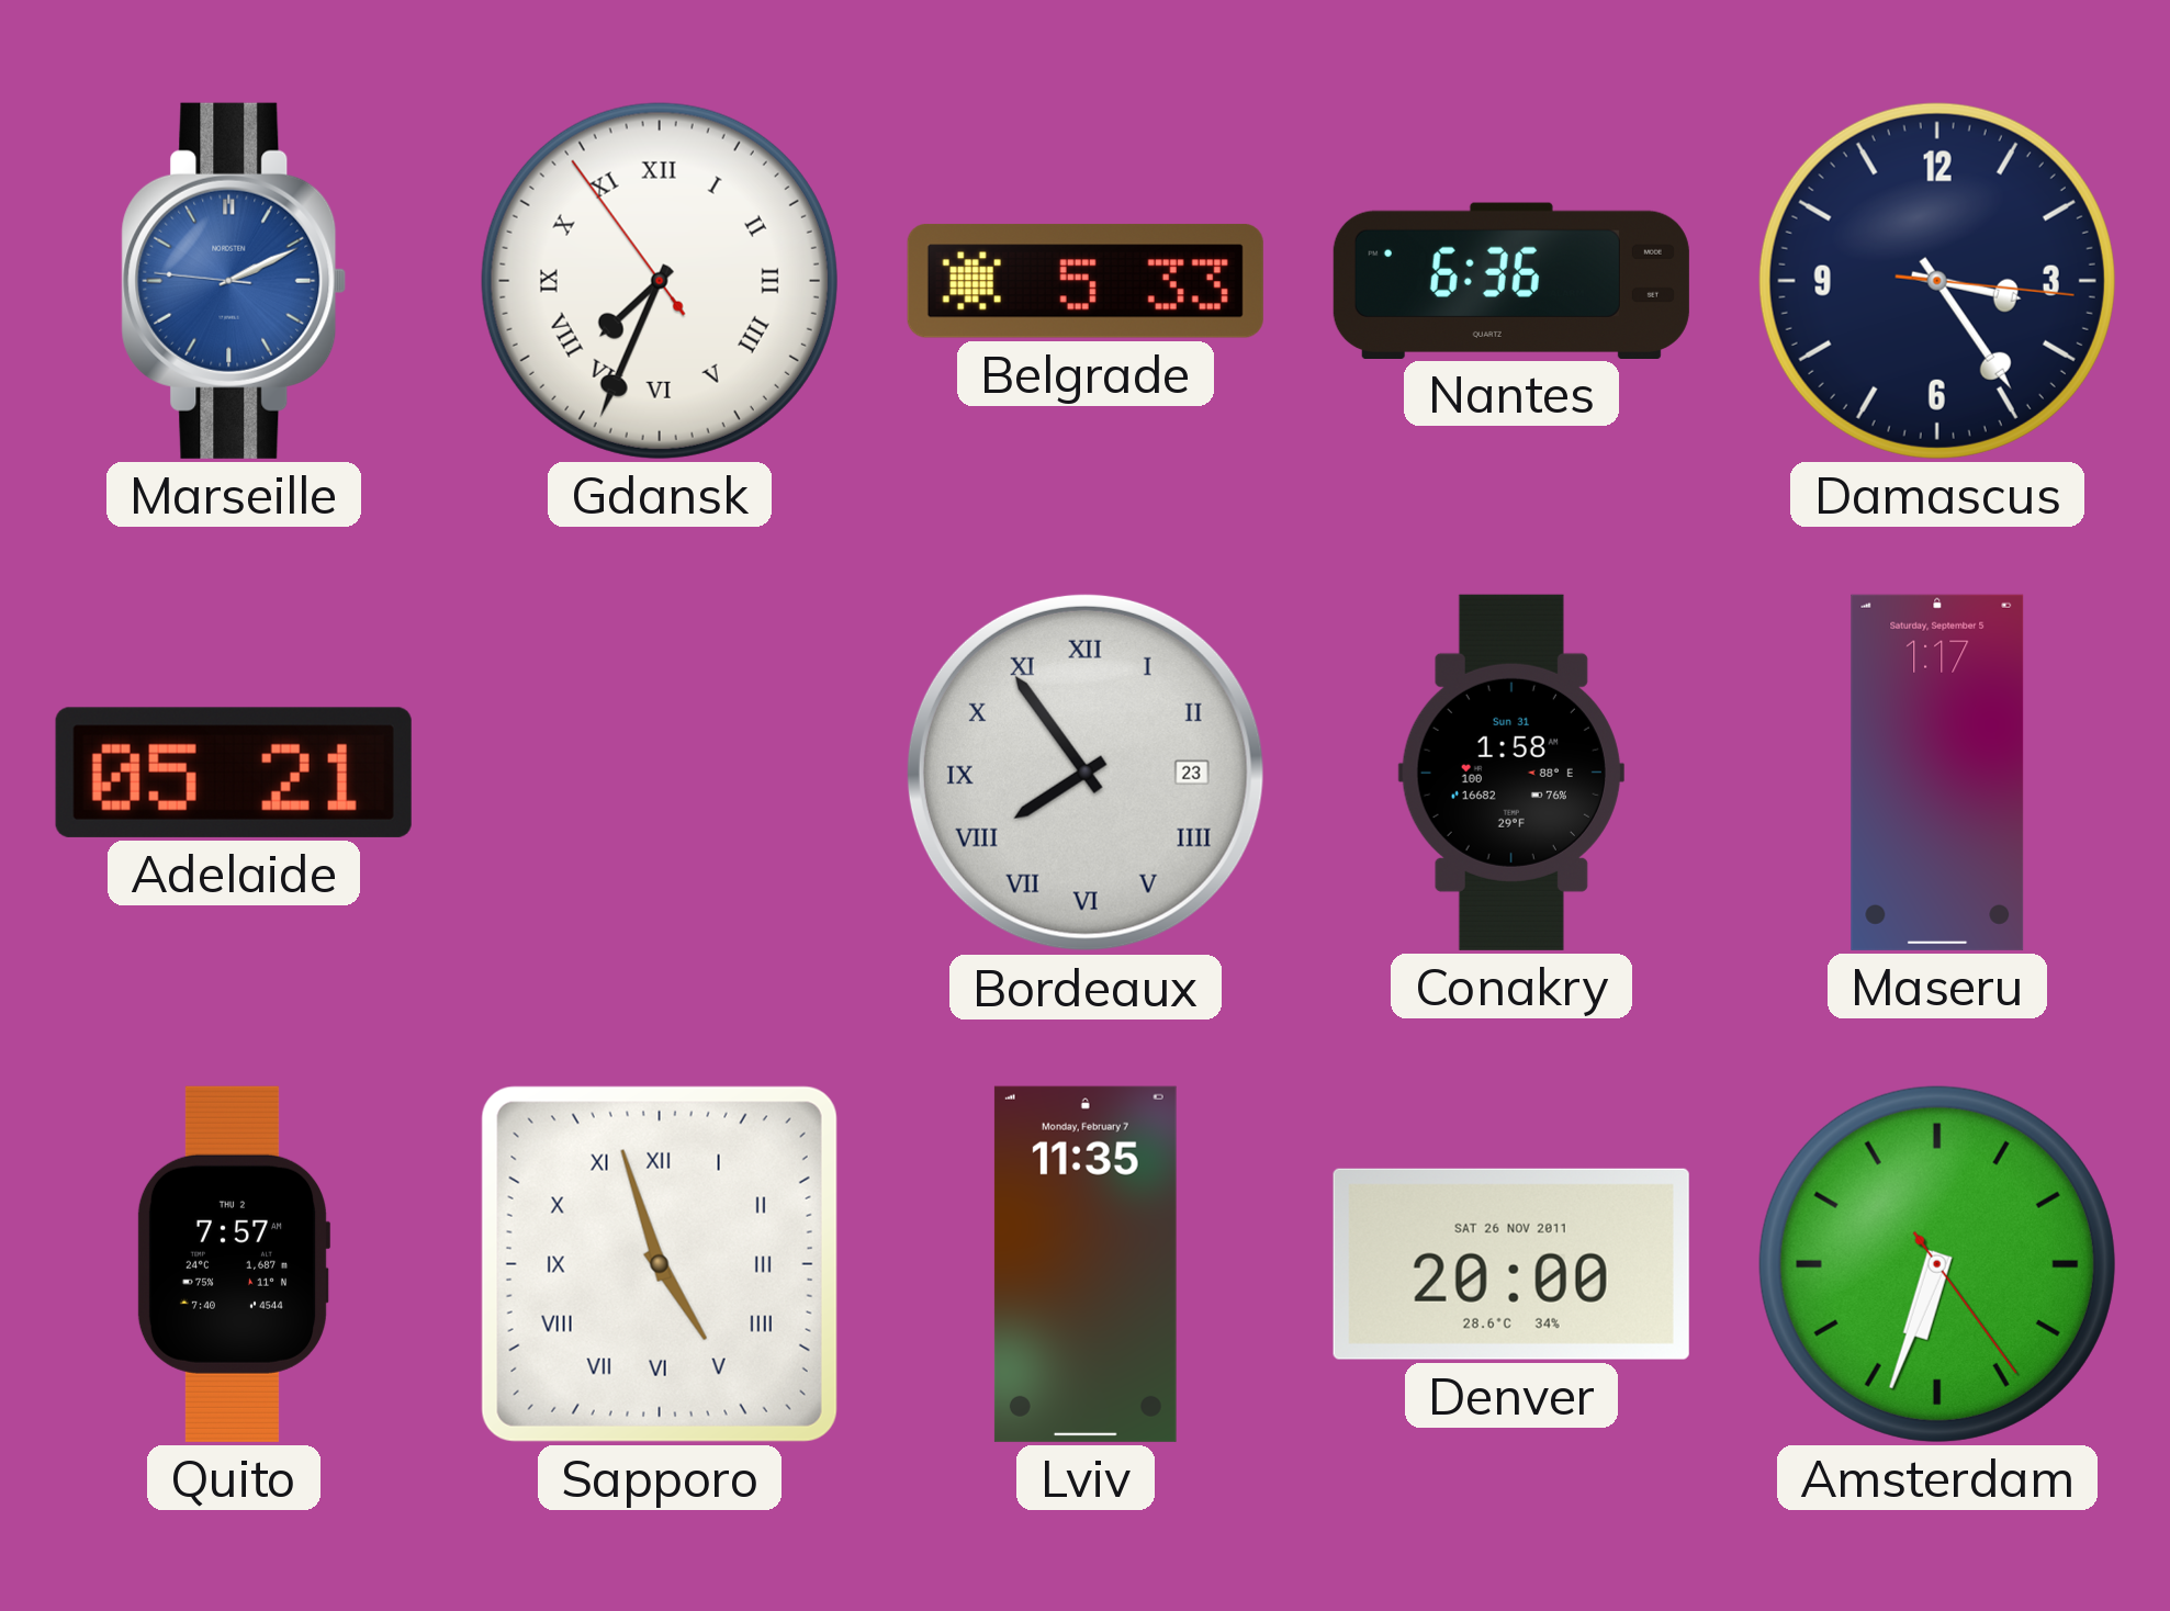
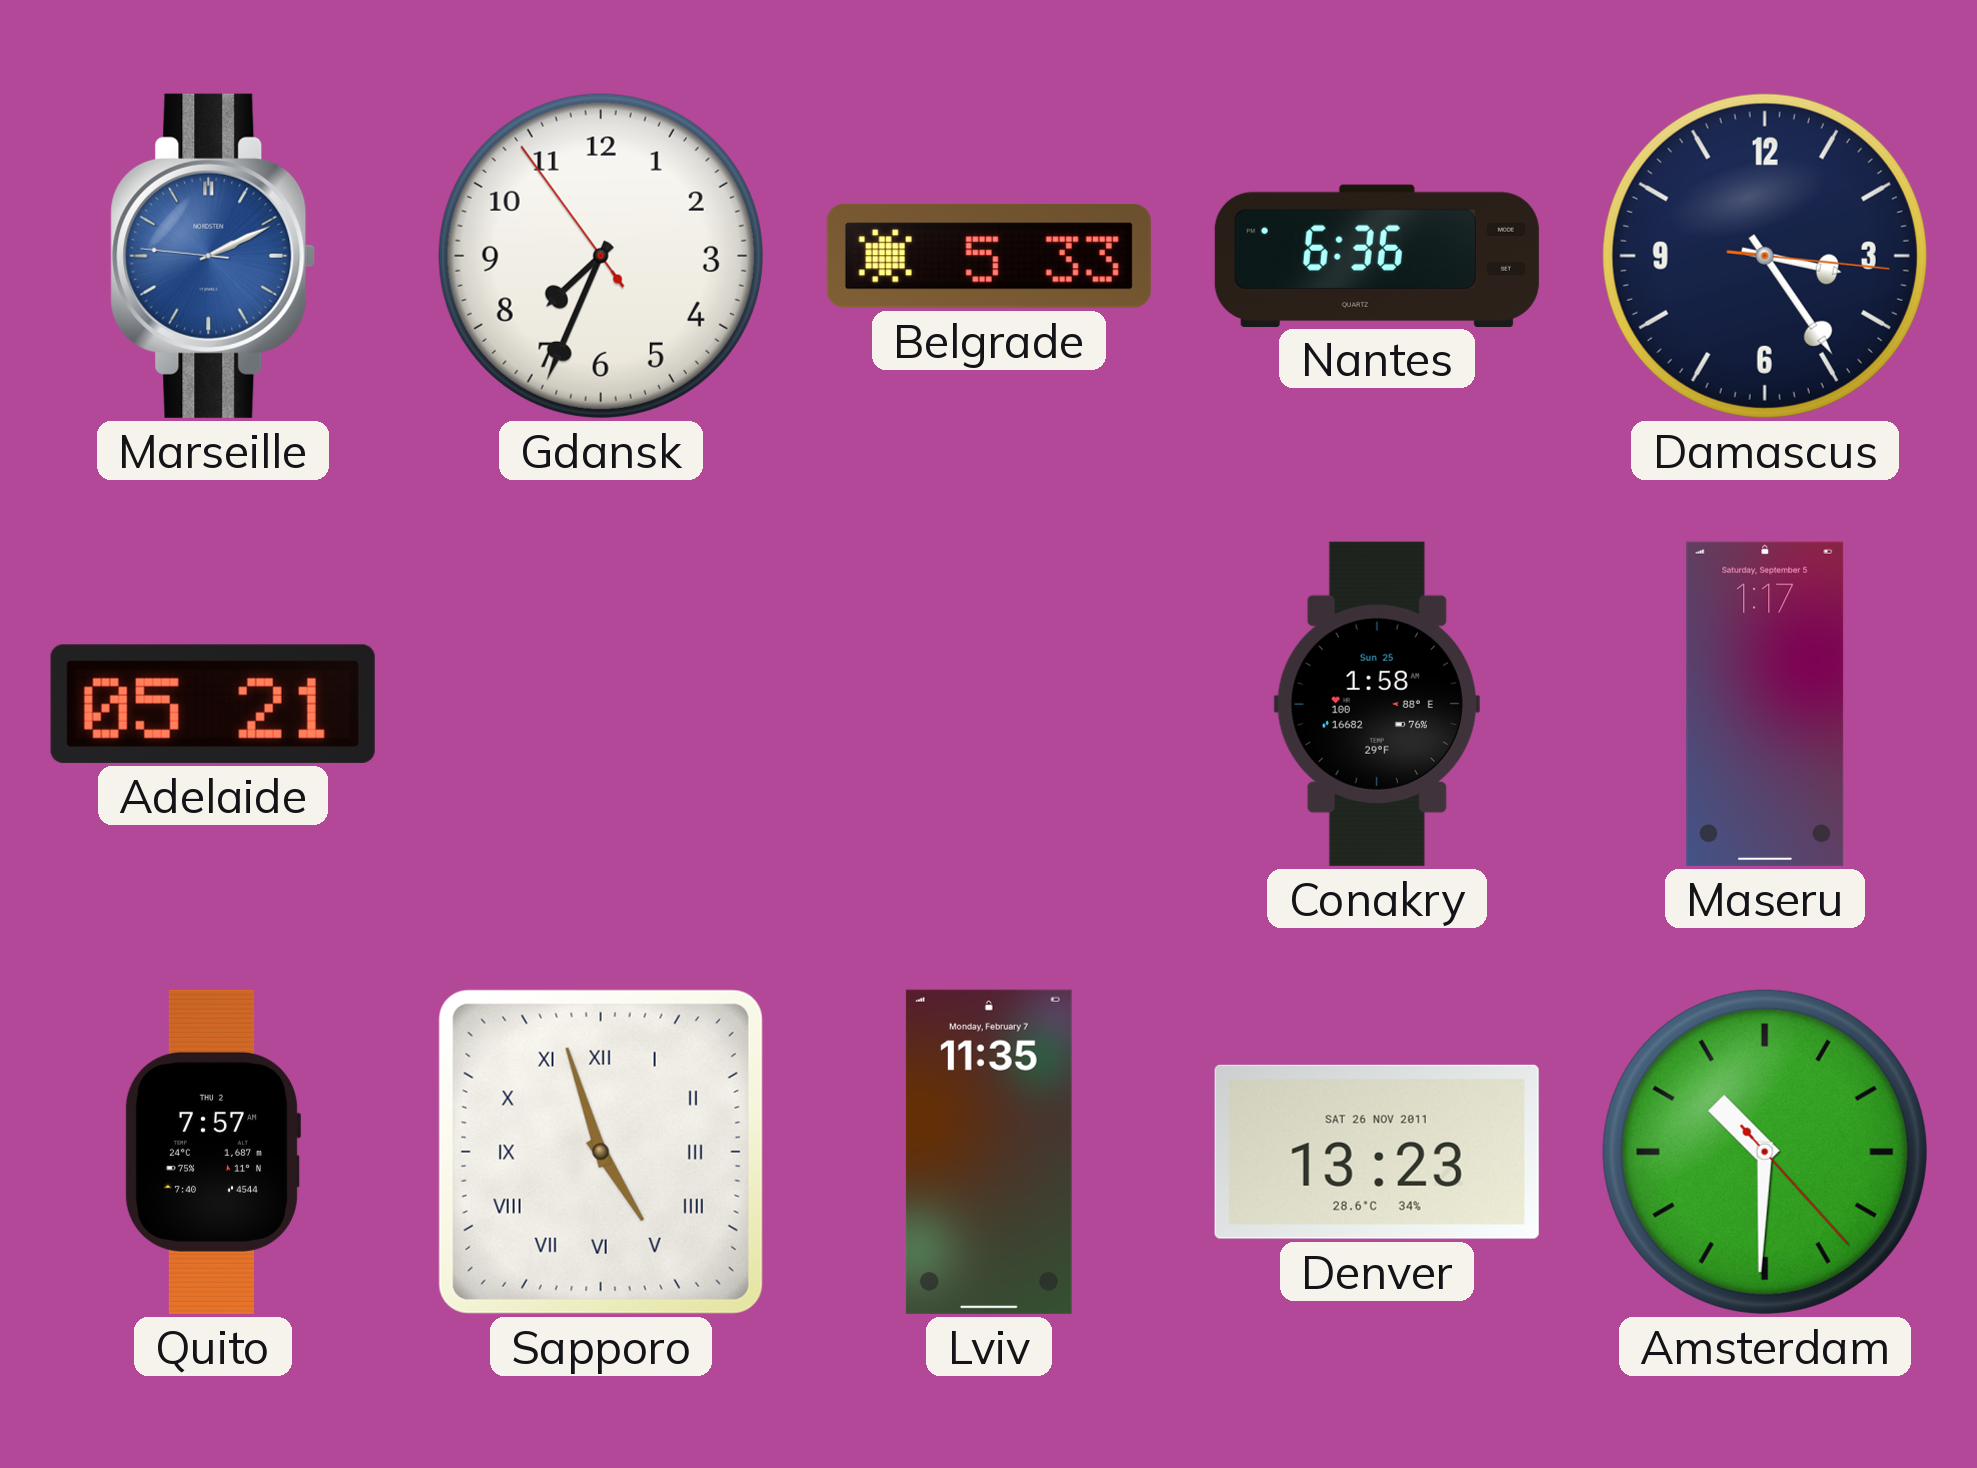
Gdansk numerals: Roman -> Arabic
Bordeaux: 7:54 -> none
Conakry date: Sun 31 -> Sun 25
Denver: 20:00 -> 13:23
Amsterdam: 6:33 -> 10:30
